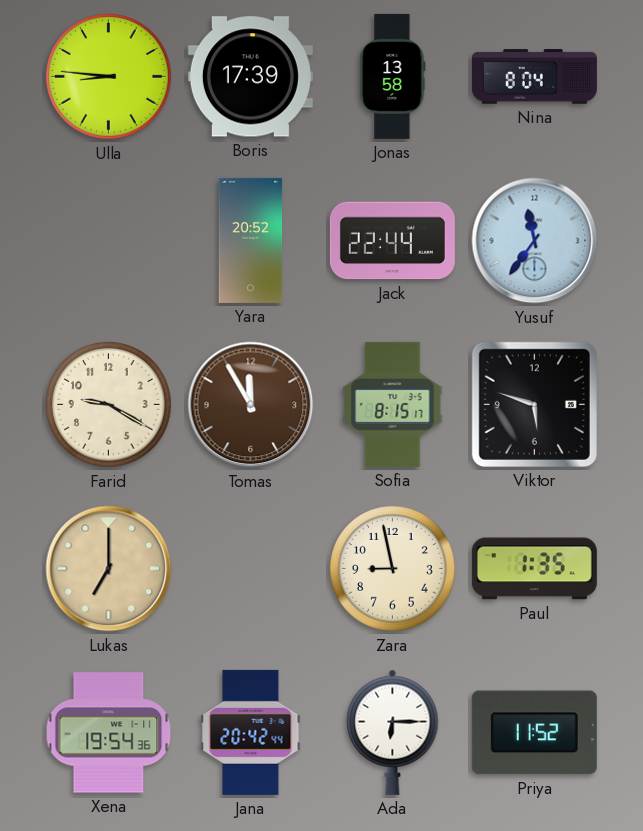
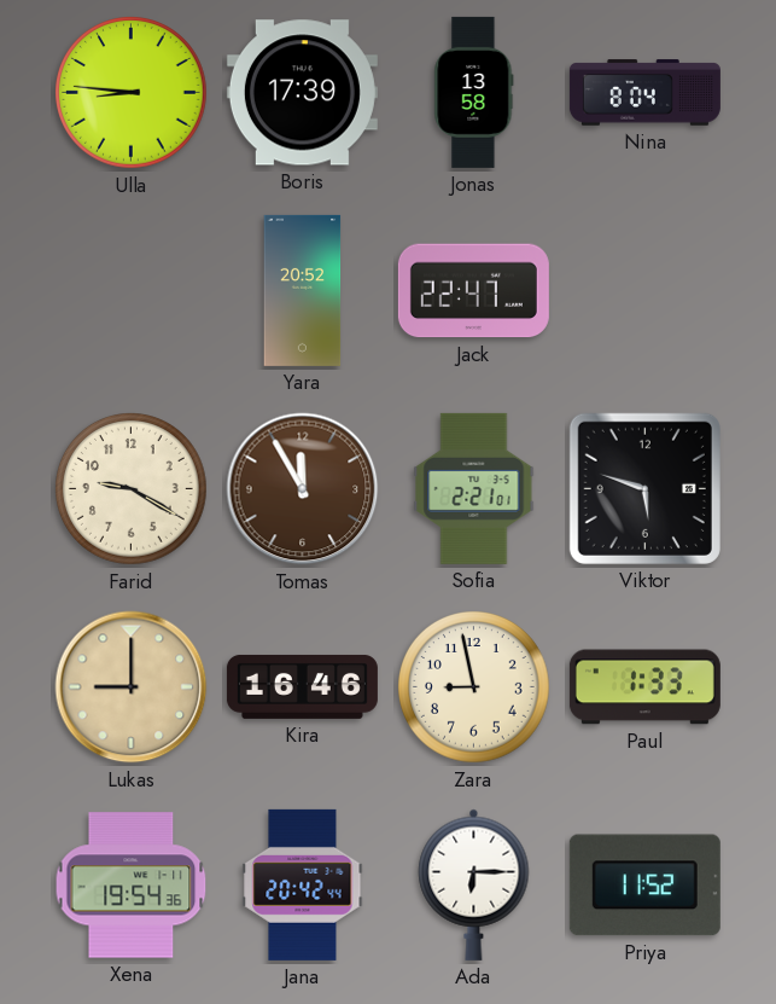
Jack: 22:44 -> 22:47
Yusuf: 11:36 -> none
Sofia: 8:15 -> 2:21
Lukas: 7:00 -> 9:00
Kira: none -> 16:46
Paul: 1:35 -> 1:33
